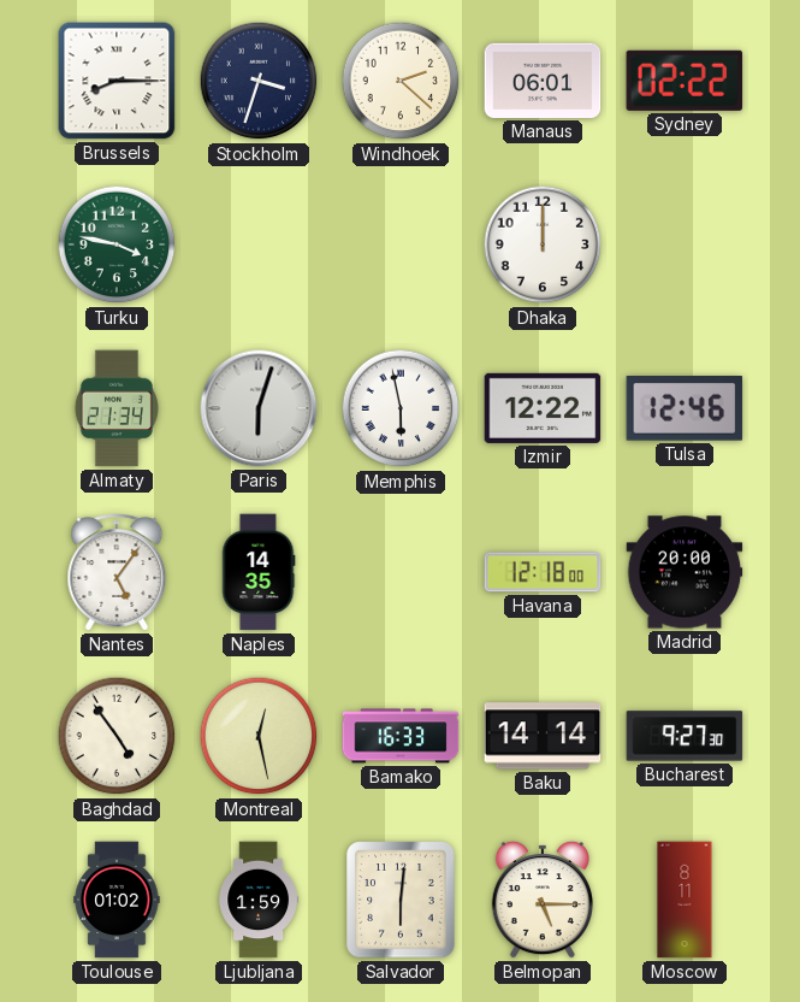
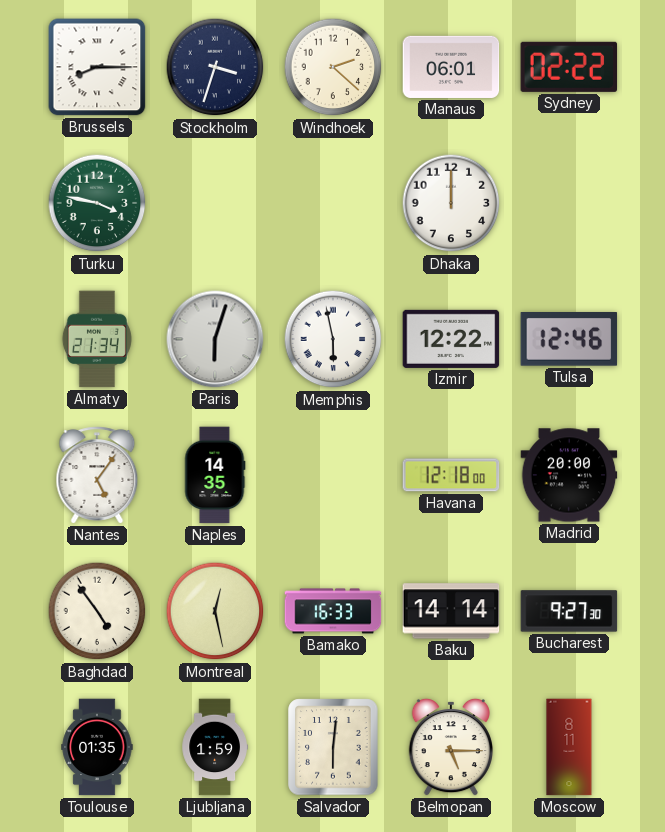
Toulouse: 01:02 -> 01:35
